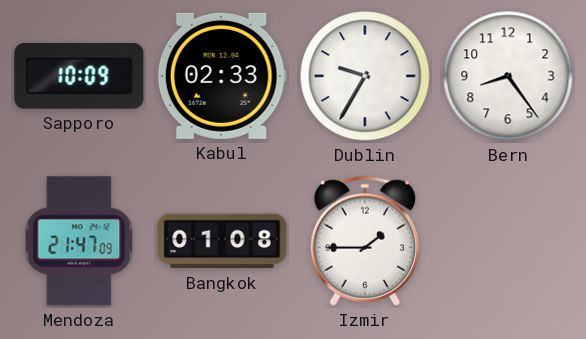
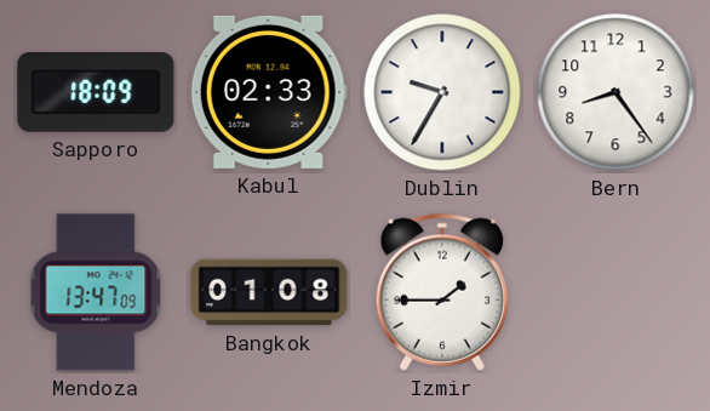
Sapporo: 10:09 -> 18:09
Mendoza: 21:47 -> 13:47
